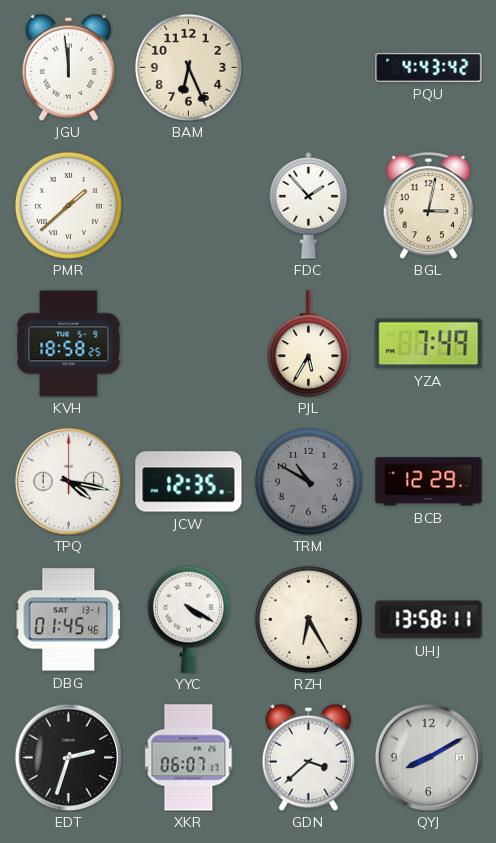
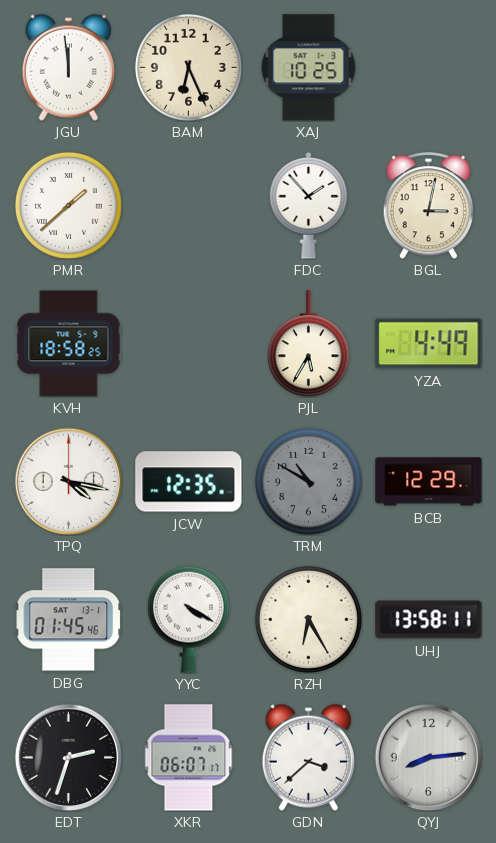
XAJ: none -> 10:25
PQU: 4:43 -> none
YZA: 7:49 -> 4:49
QYJ: 8:10 -> 8:14
